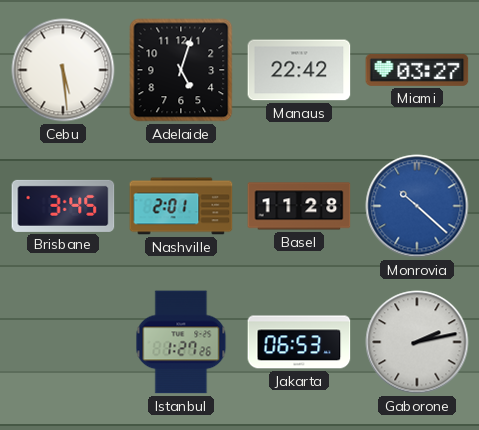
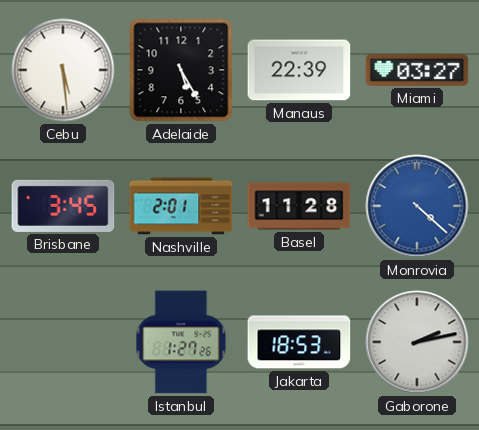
Adelaide: 5:03 -> 5:25
Manaus: 22:42 -> 22:39
Monrovia: 10:22 -> 4:22
Jakarta: 06:53 -> 18:53
